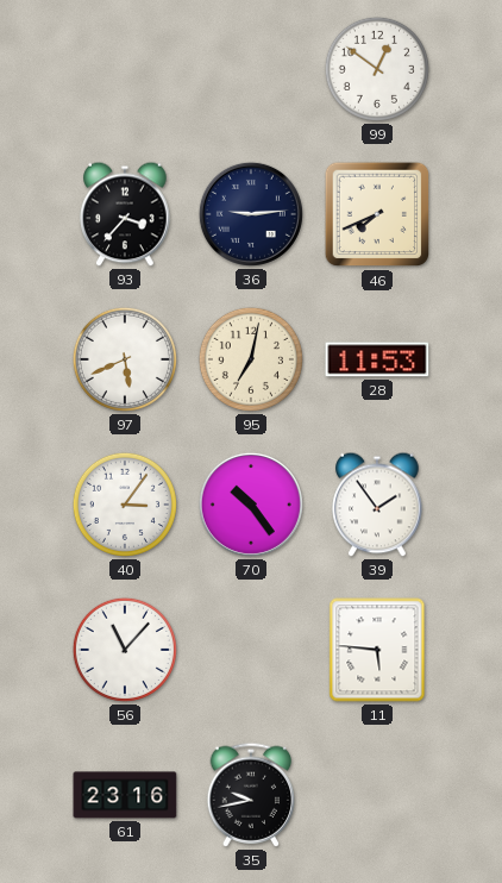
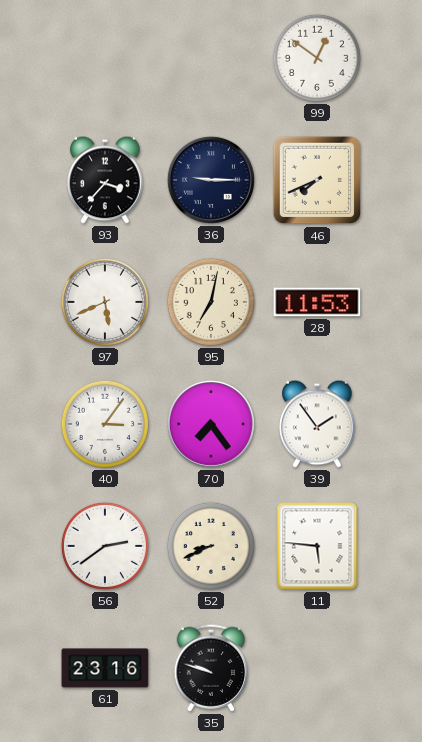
36: 9:14 -> 9:15
70: 10:24 -> 7:24
56: 11:07 -> 2:39
52: none -> 8:41
35: 9:43 -> 9:48
